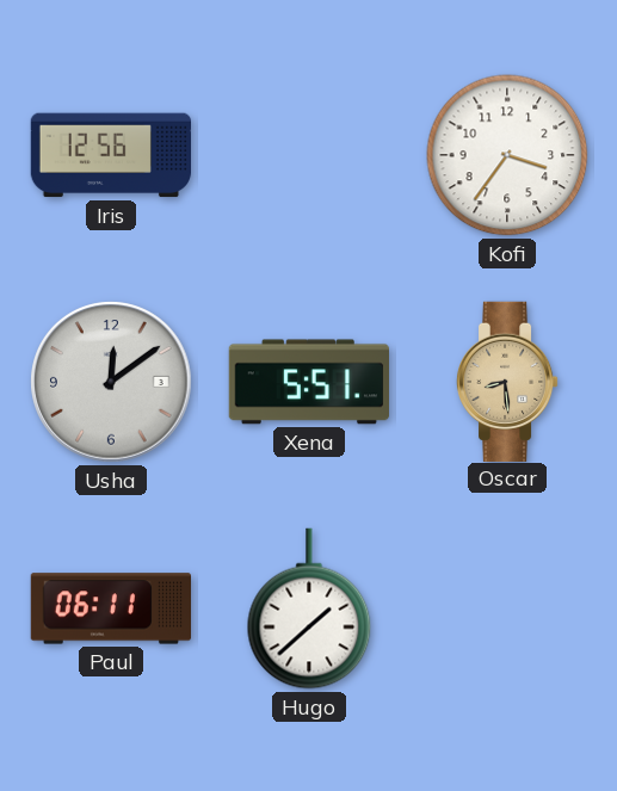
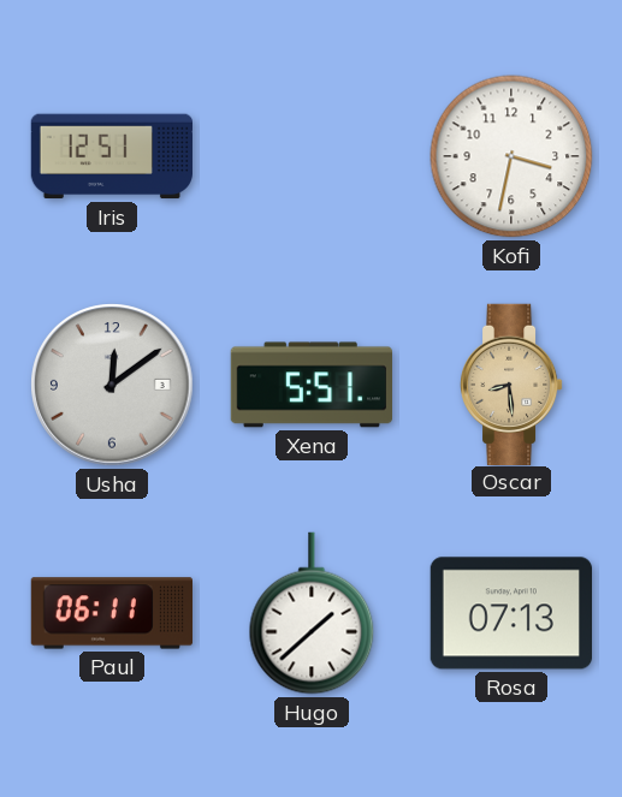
Iris: 12:56 -> 12:51
Kofi: 3:36 -> 3:32
Rosa: none -> 07:13
